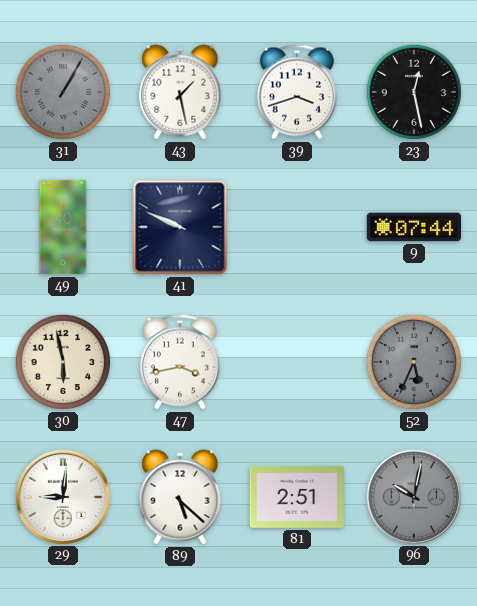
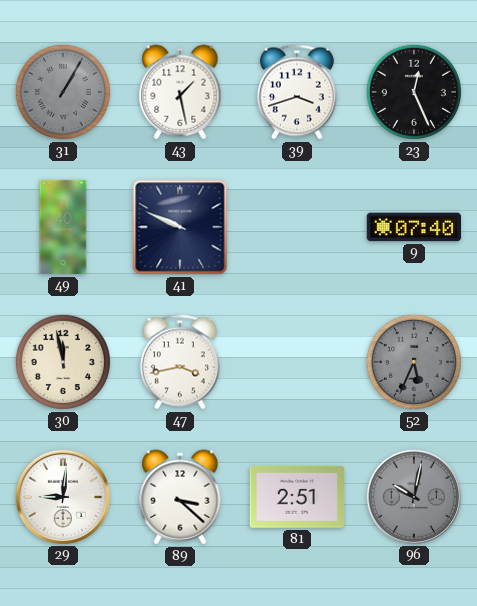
23: 12:28 -> 12:26
9: 07:44 -> 07:40
30: 5:58 -> 11:58
89: 5:22 -> 3:22
